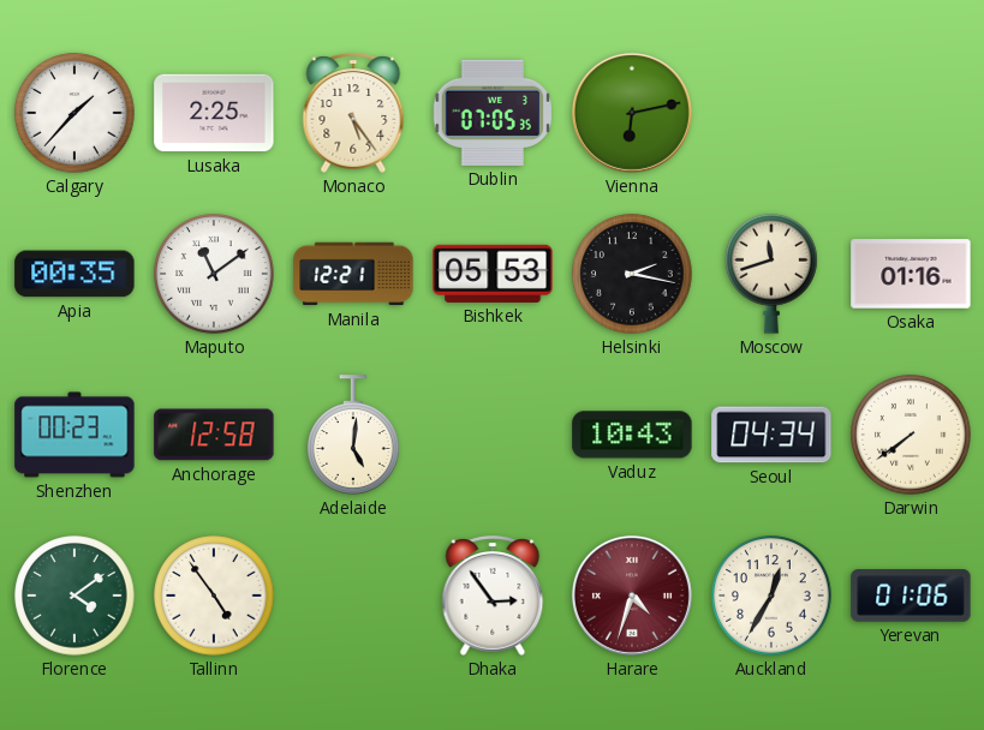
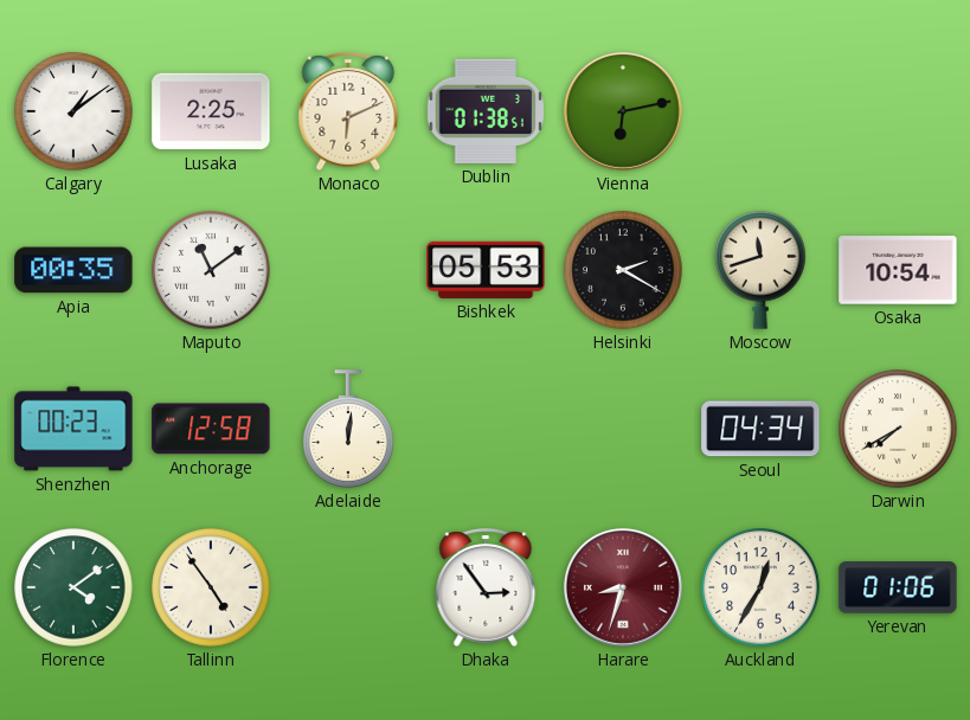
Calgary: 1:37 -> 1:09
Monaco: 5:24 -> 6:11
Dublin: 07:05 -> 01:38
Manila: 12:21 -> none
Helsinki: 2:17 -> 2:20
Osaka: 01:16 -> 10:54
Adelaide: 5:01 -> 12:01
Vaduz: 10:43 -> none
Darwin: 7:39 -> 7:40
Harare: 4:33 -> 8:33
